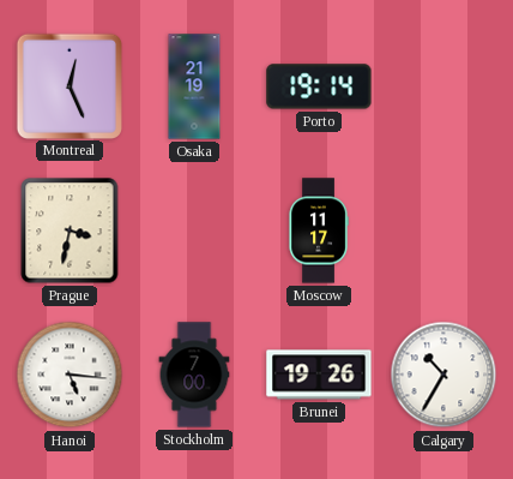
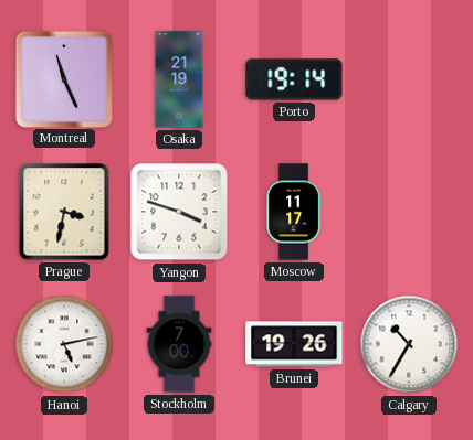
Montreal: 12:26 -> 11:26
Yangon: none -> 3:48
Hanoi: 5:16 -> 5:13
